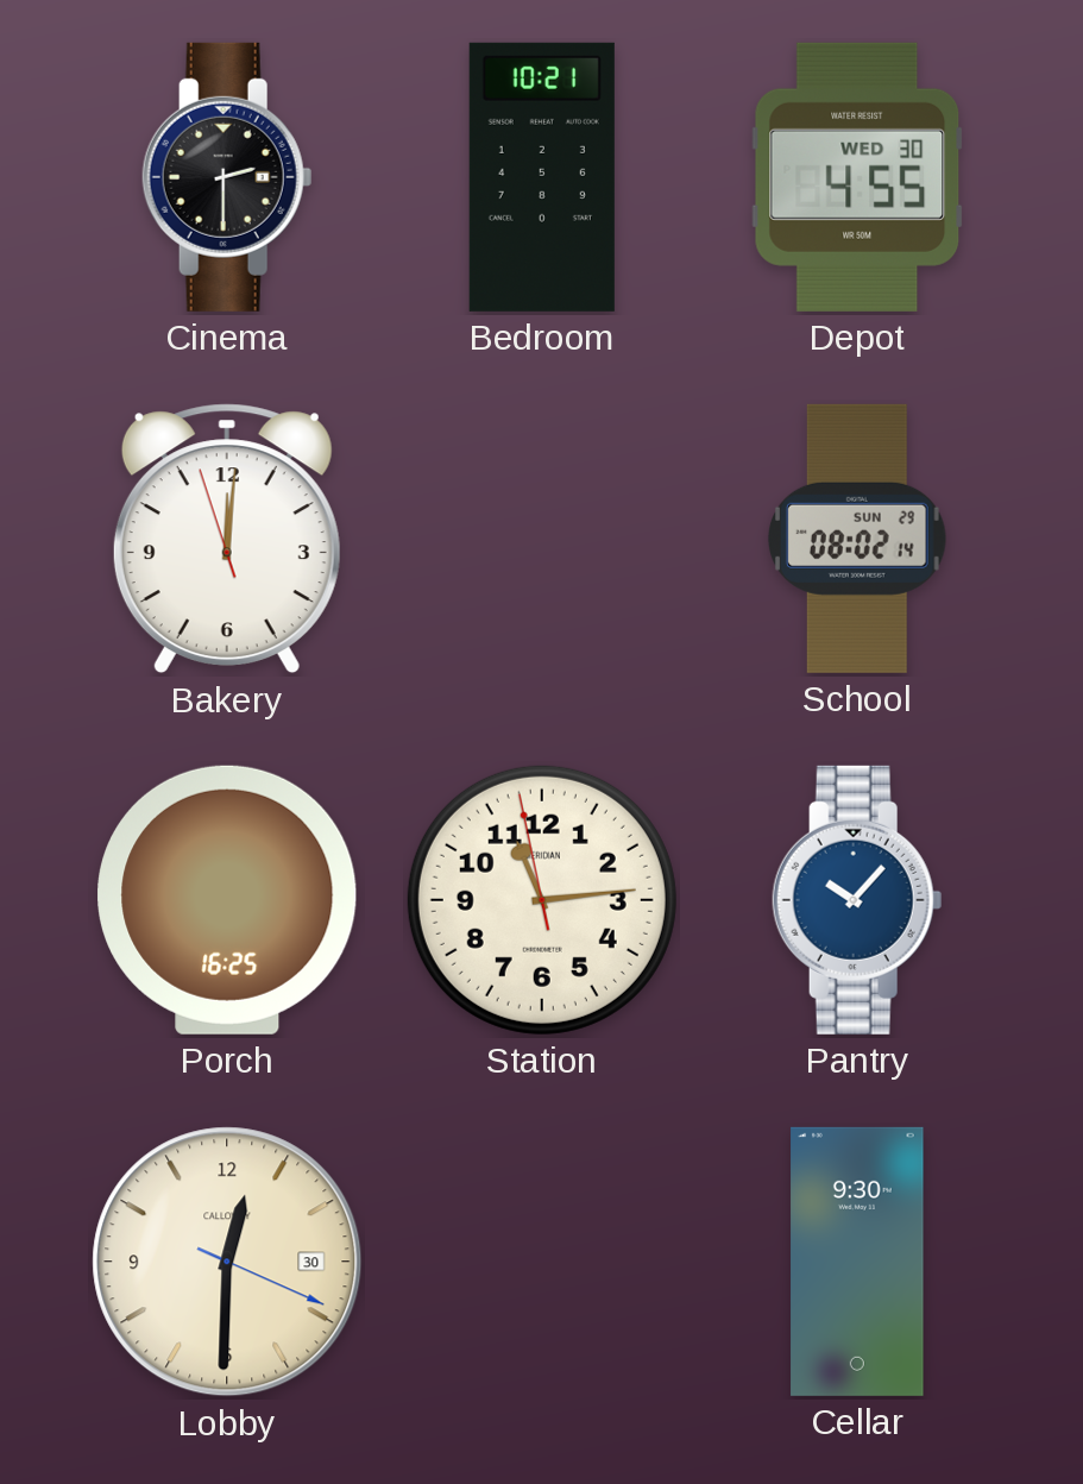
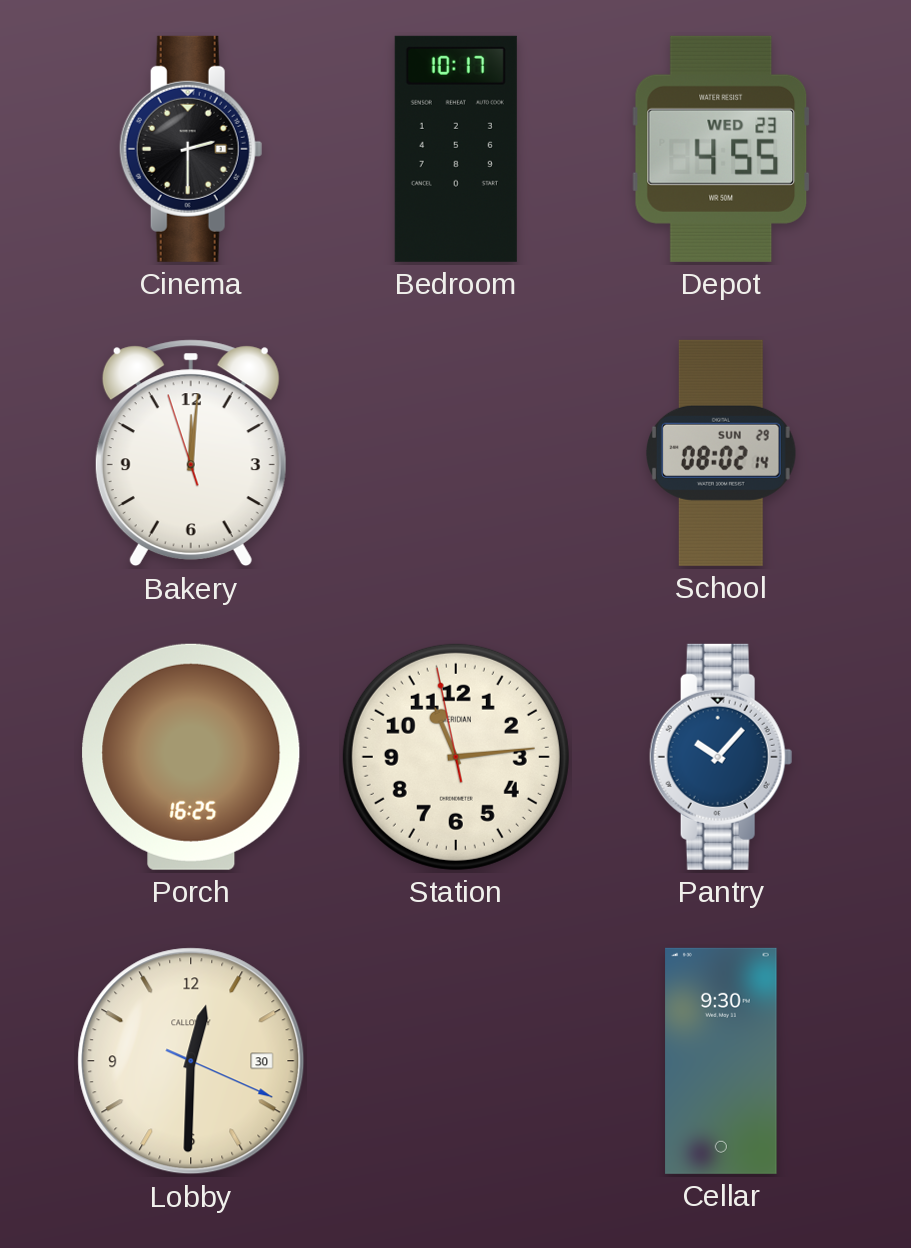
Bedroom: 10:21 -> 10:17
Depot date: WED 30 -> WED 23
